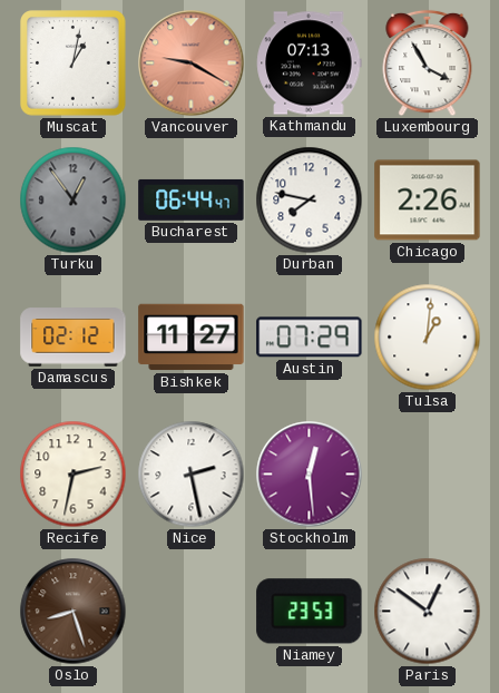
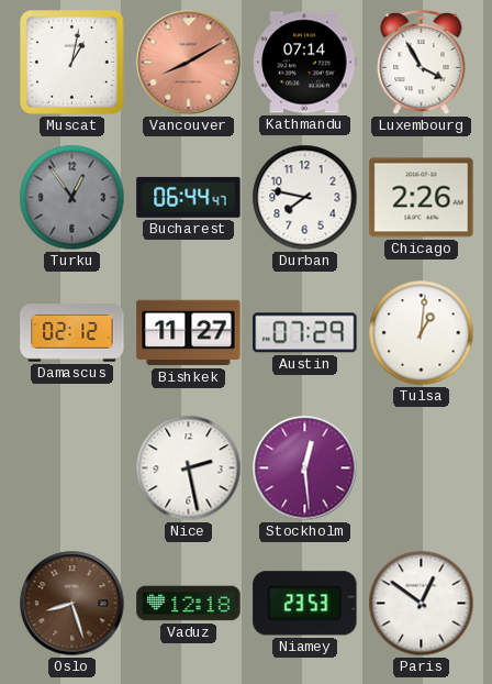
Vancouver: 9:20 -> 8:10
Kathmandu: 07:13 -> 07:14
Recife: 2:32 -> none
Vaduz: none -> 12:18
